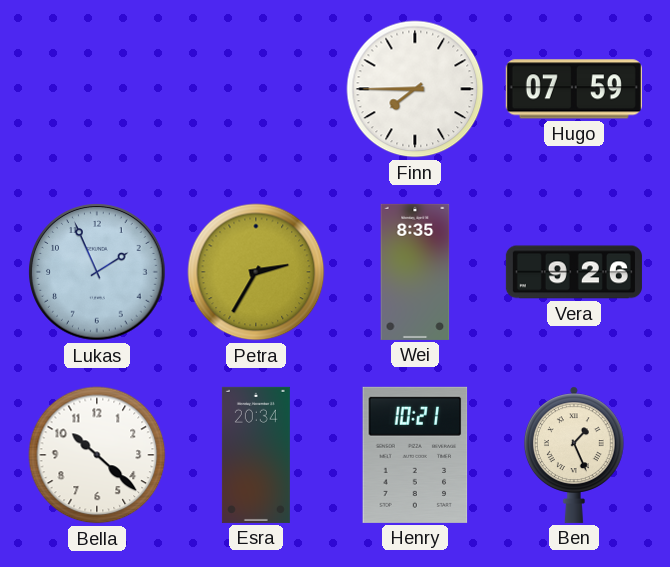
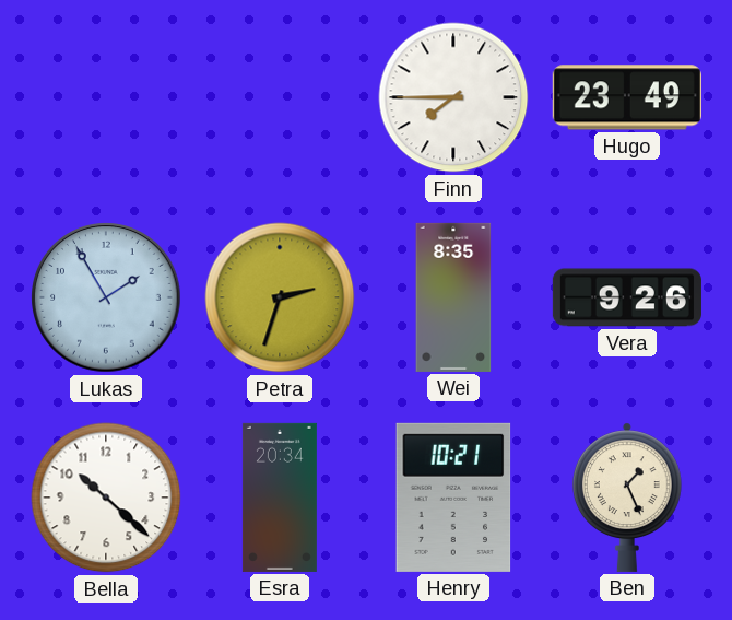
Hugo: 07:59 -> 23:49
Lukas: 1:56 -> 1:55
Petra: 2:35 -> 2:33
